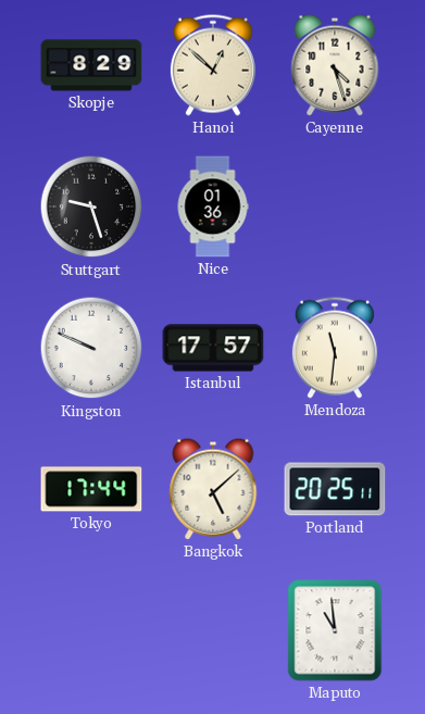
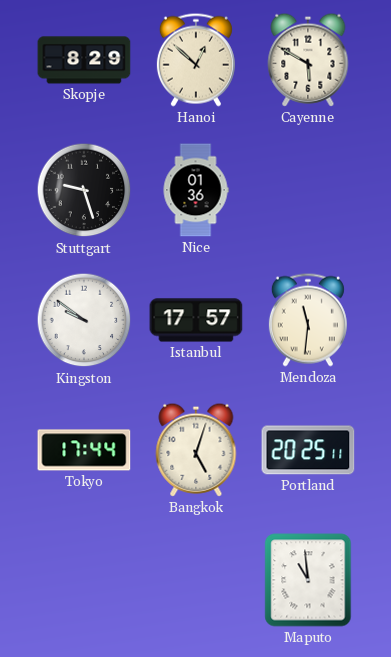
Cayenne: 4:27 -> 5:50
Kingston: 9:49 -> 9:51
Bangkok: 5:08 -> 5:03
